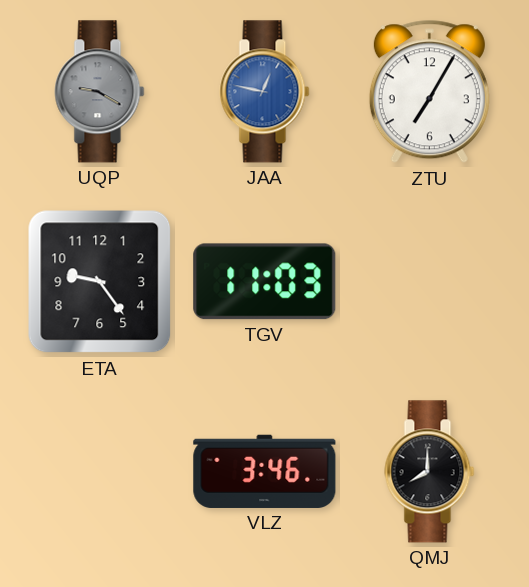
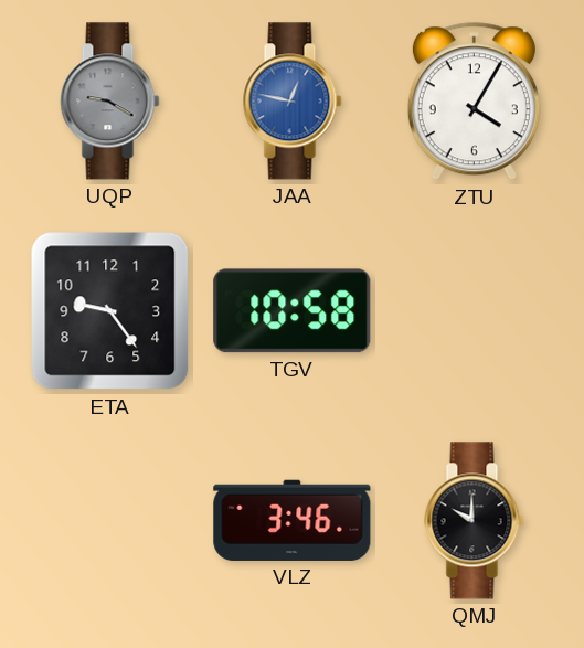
ZTU: 7:05 -> 4:05
TGV: 11:03 -> 10:58
QMJ: 8:00 -> 10:00
